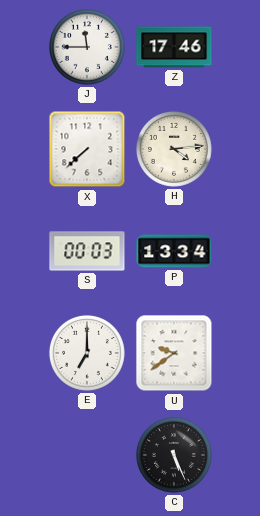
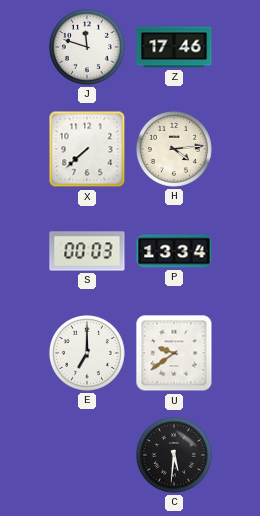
J: 11:45 -> 11:48
C: 5:26 -> 5:31
